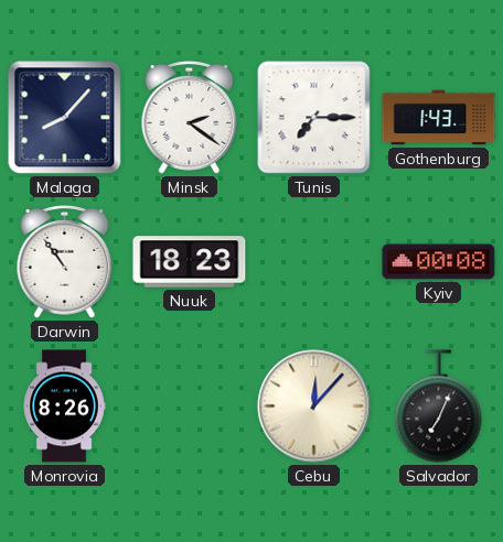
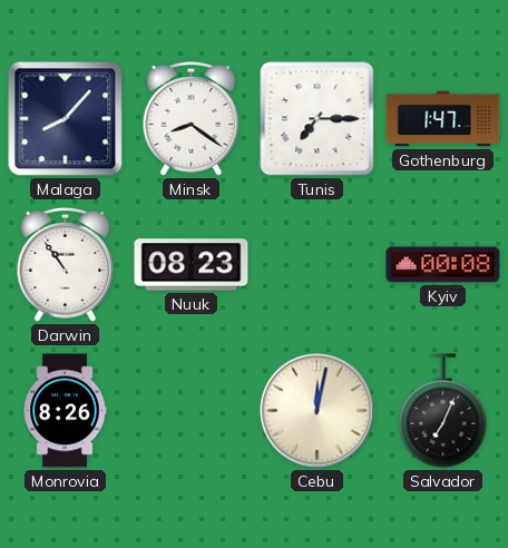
Minsk: 2:21 -> 8:21
Gothenburg: 1:43 -> 1:47
Nuuk: 18:23 -> 08:23
Cebu: 12:07 -> 12:02
